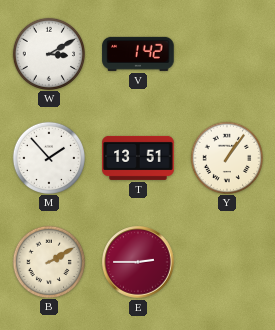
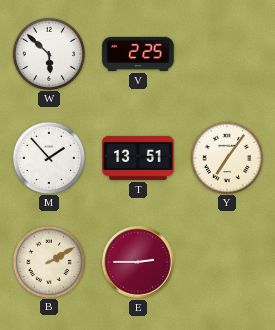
W: 3:10 -> 5:52
V: 1:42 -> 2:25
Y: 1:06 -> 7:06
